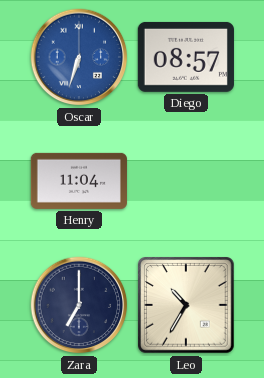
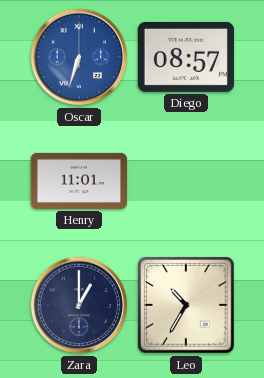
Henry: 11:04 -> 11:01
Zara: 7:00 -> 1:00
